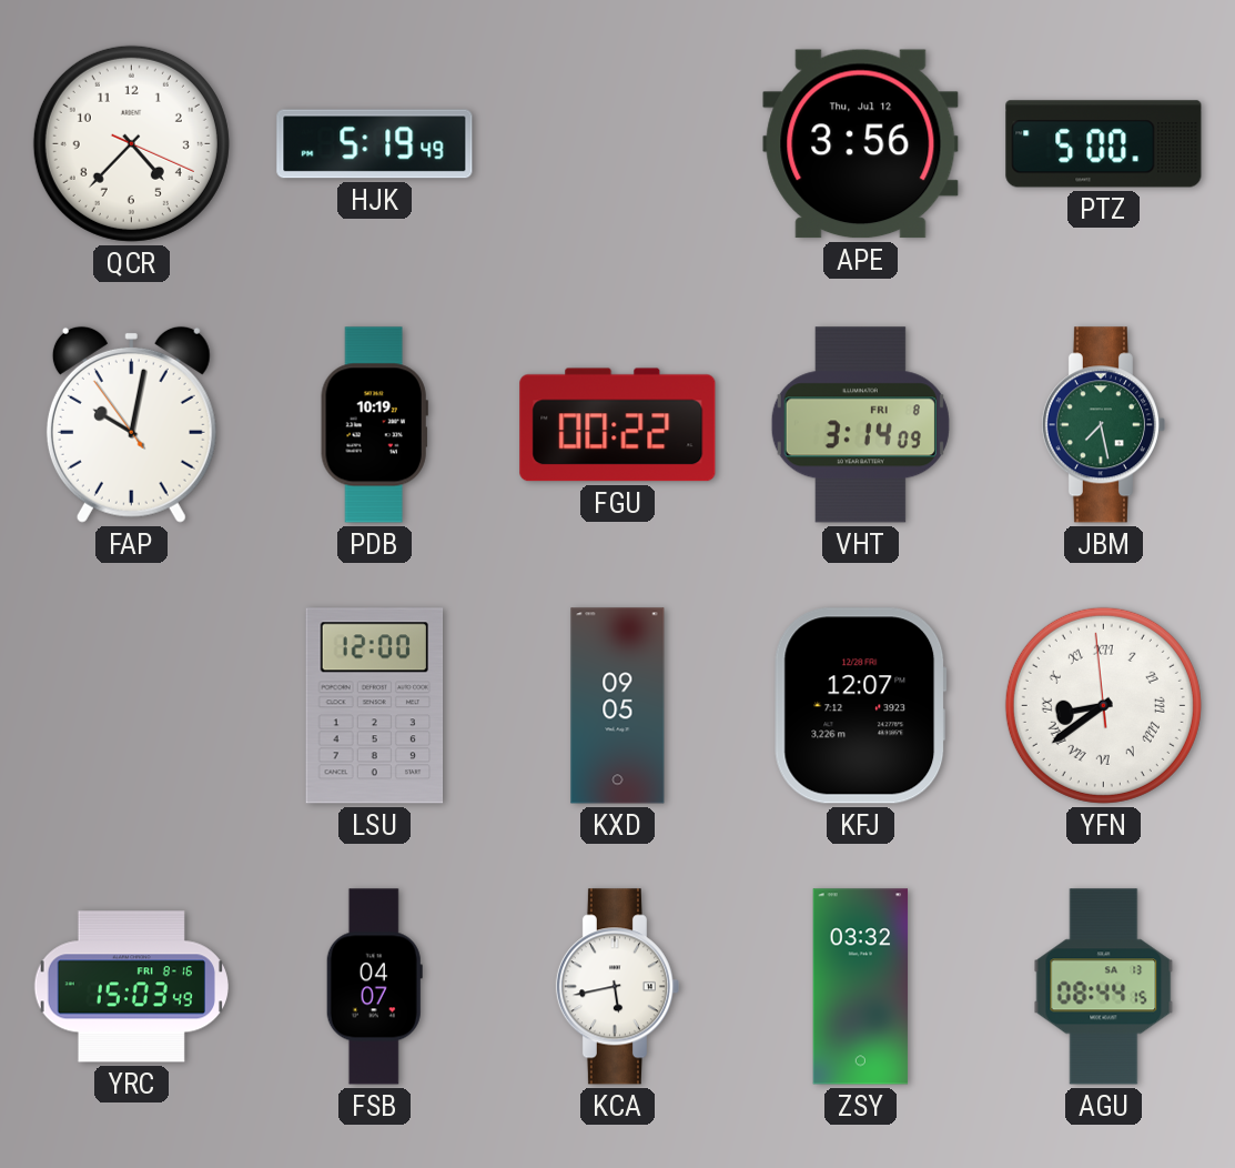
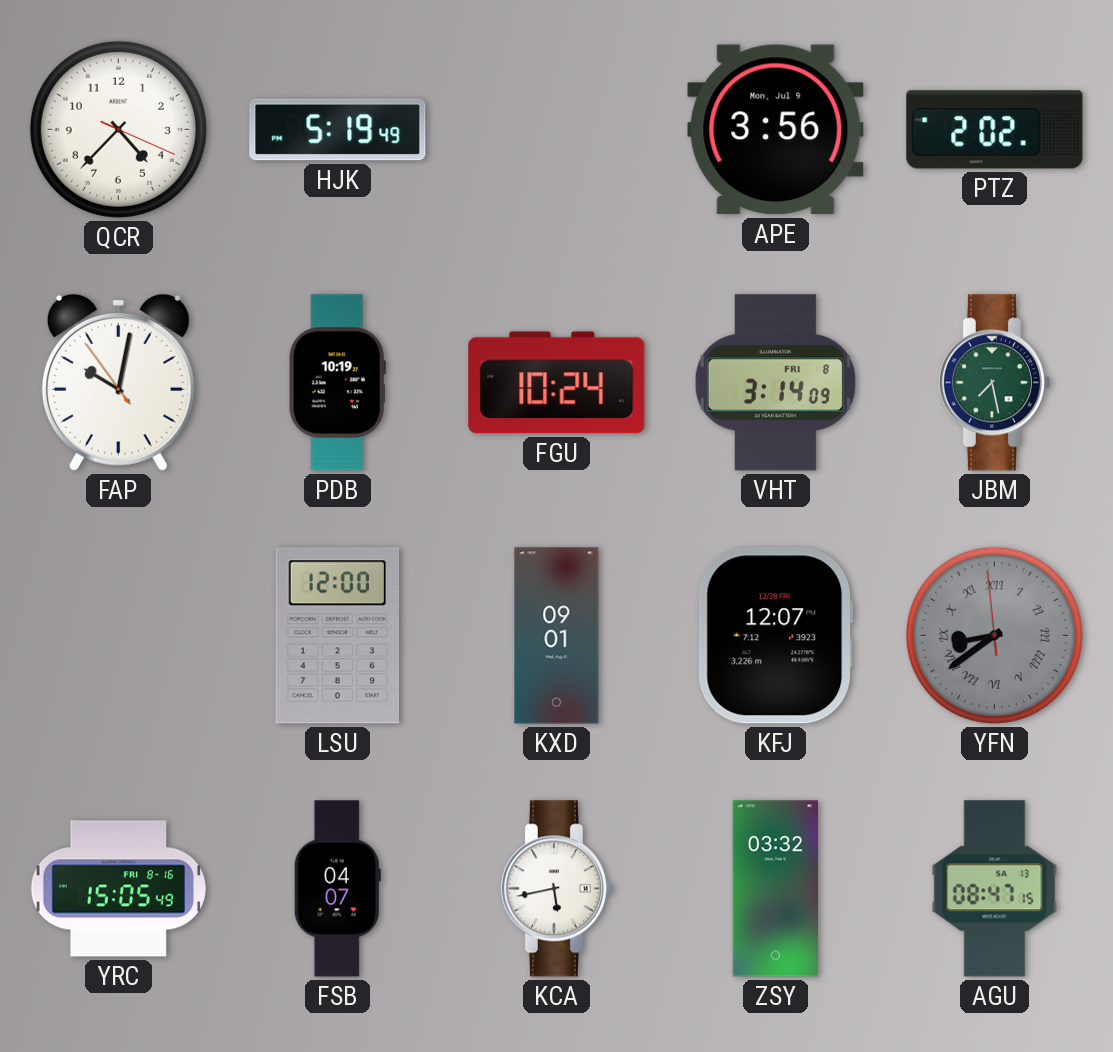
APE date: Thu, Jul 12 -> Mon, Jul 9
PTZ: 5:00 -> 2:02
FGU: 00:22 -> 10:24
KXD: 09:05 -> 09:01
YFN dial: white -> grey
YRC: 15:03 -> 15:05
AGU: 08:44 -> 08:47
